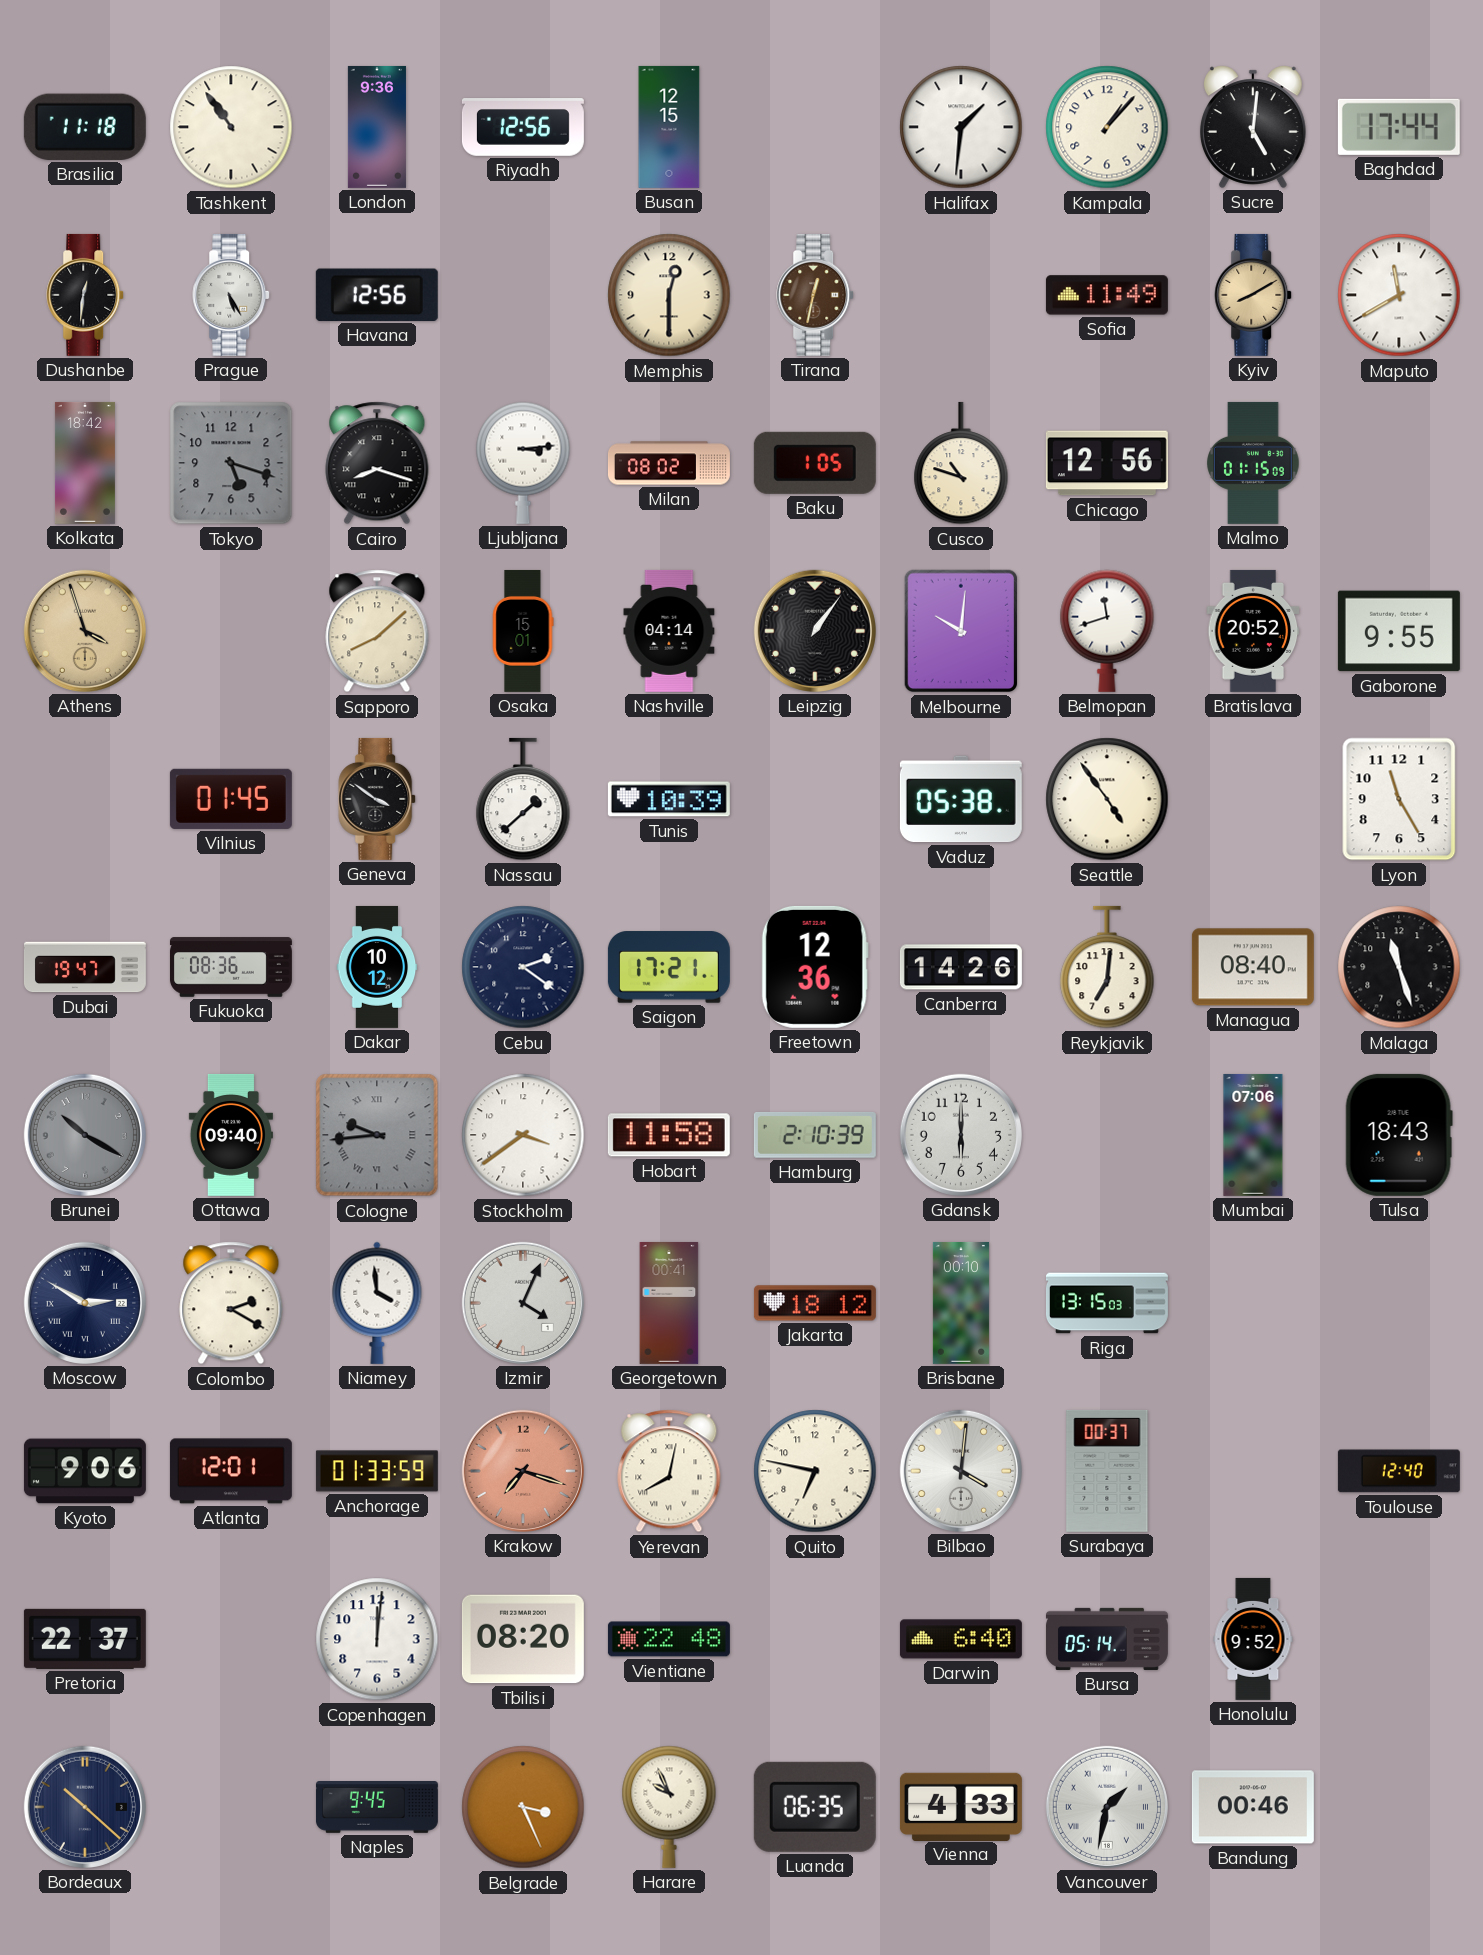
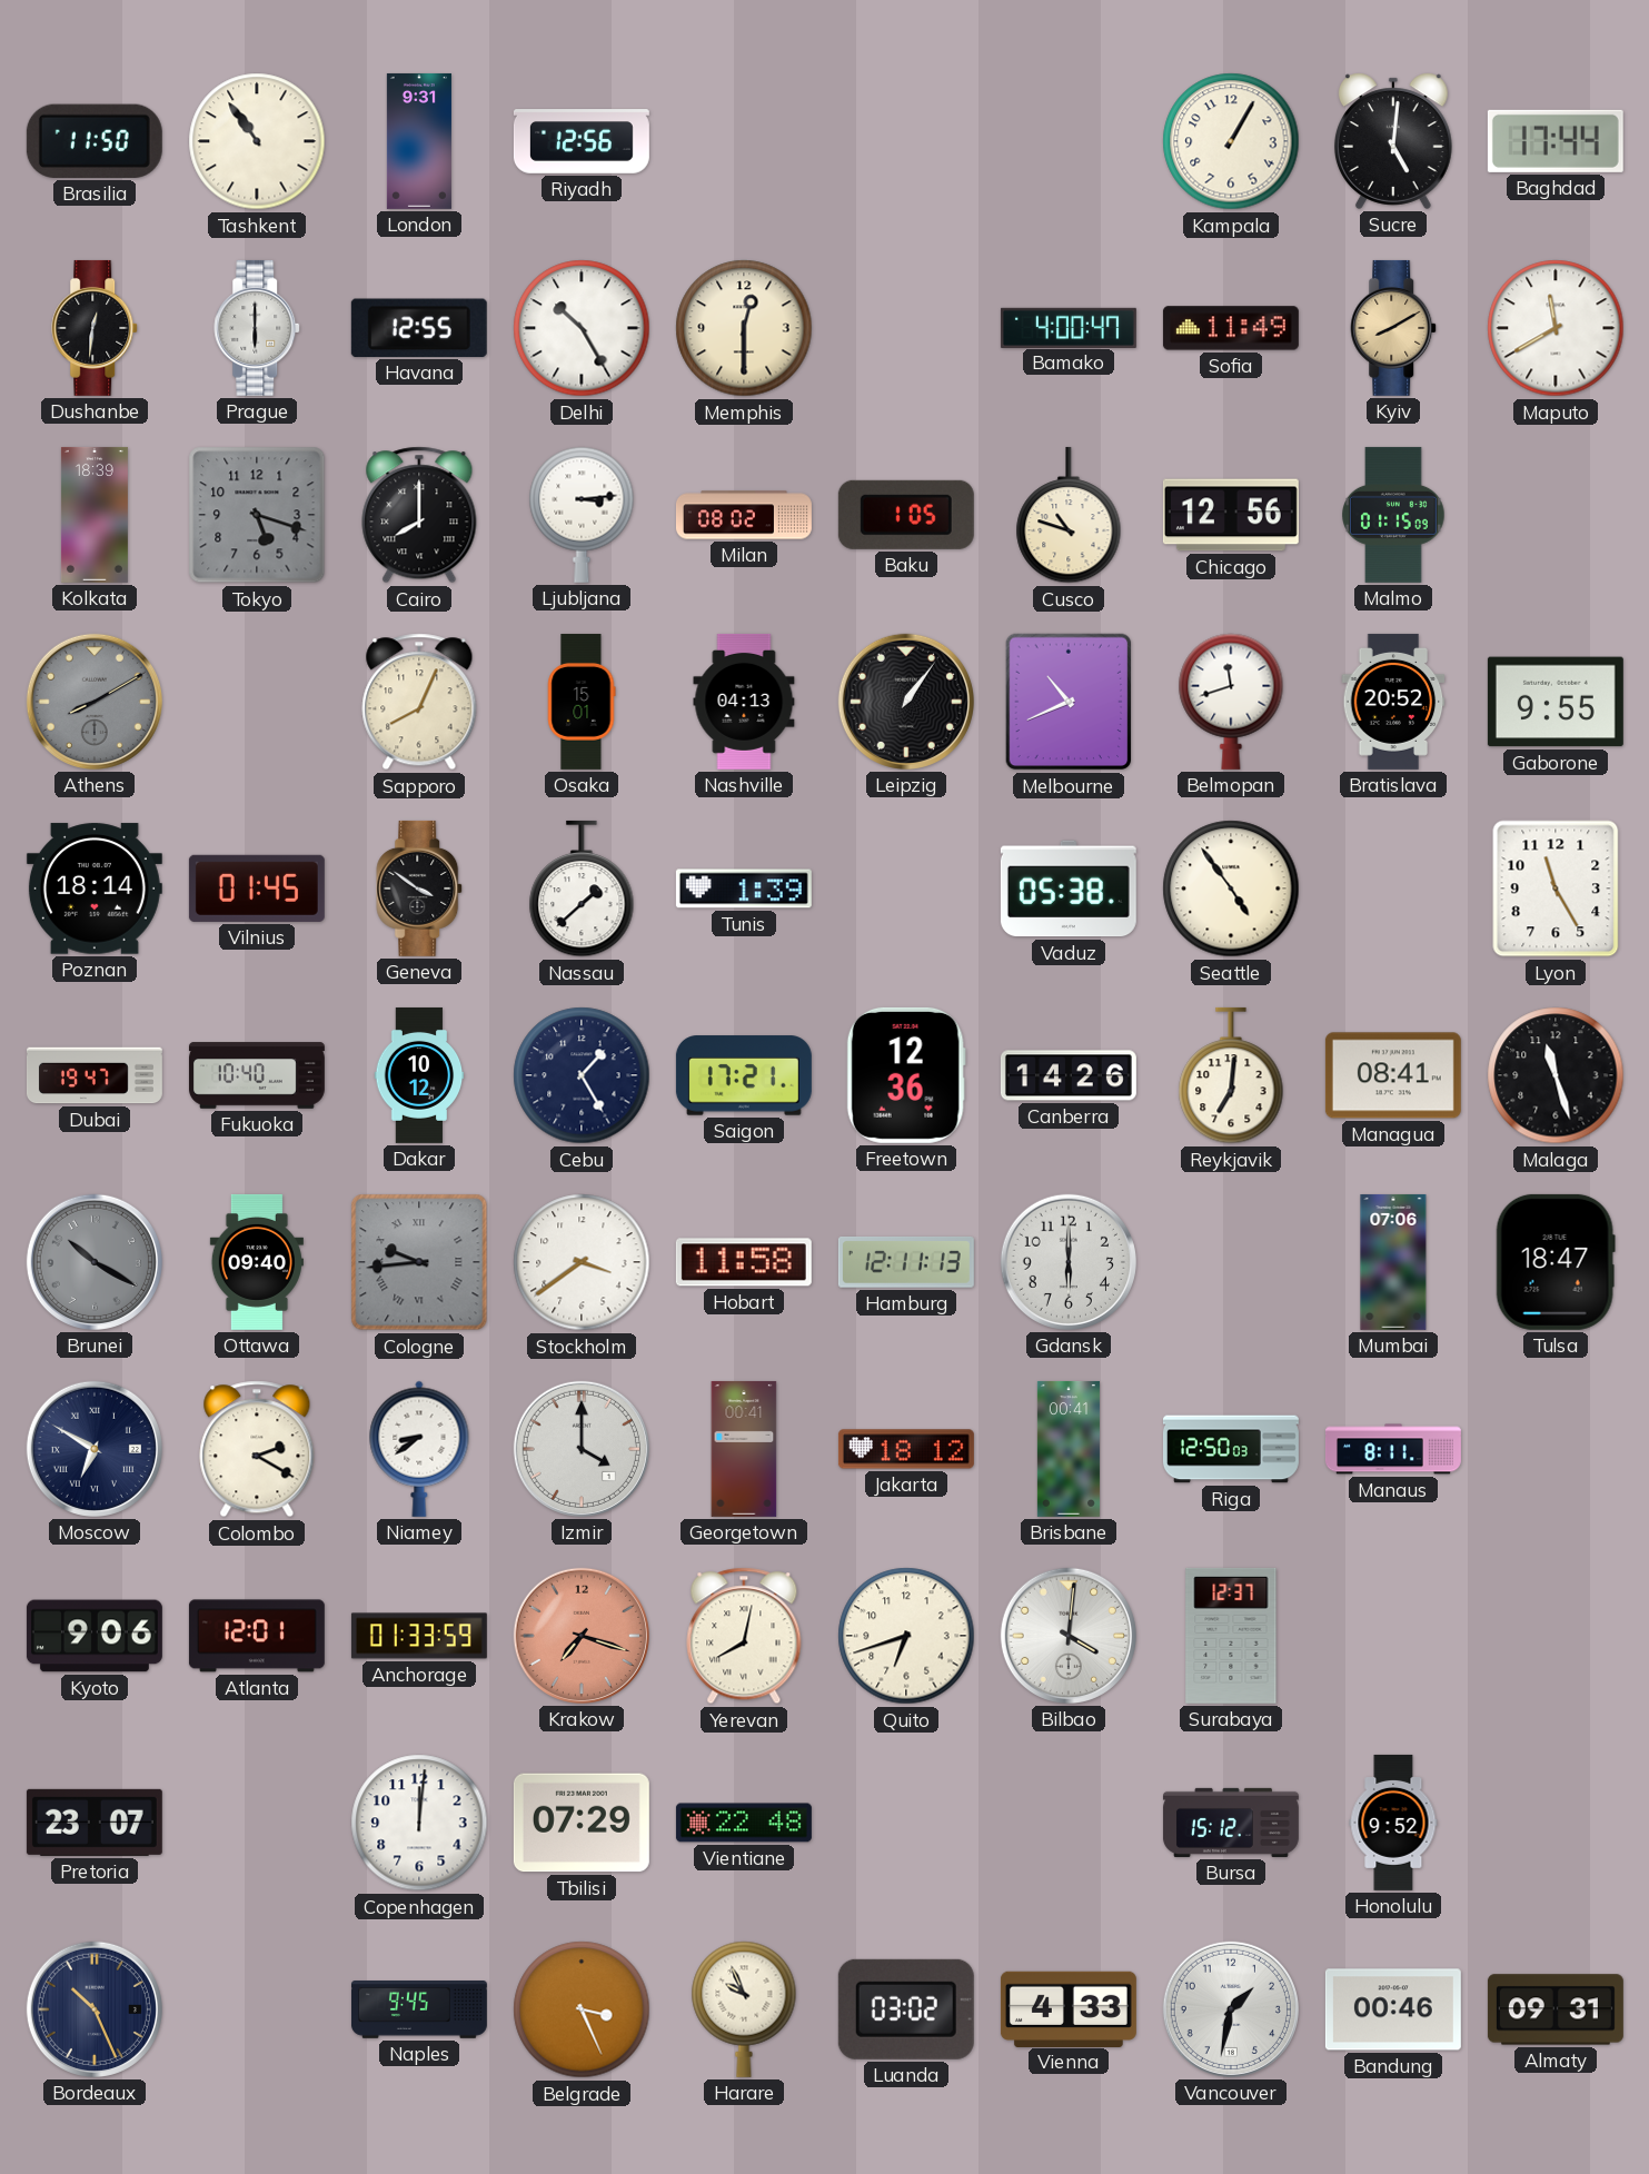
Brasilia: 11:18 -> 11:50
London: 9:36 -> 9:31
Busan: 12:15 -> none
Halifax: 1:31 -> none
Kampala: 1:07 -> 1:05
Prague: 5:25 -> 6:00
Havana: 12:56 -> 12:55
Delhi: none -> 10:25
Tirana: 12:32 -> none
Bamako: none -> 4:00
Kolkata: 18:42 -> 18:39
Cairo: 8:18 -> 8:00
Athens: 3:57 -> 8:10
Athens dial: champagne -> grey
Sapporo: 8:08 -> 8:04
Nashville: 04:14 -> 04:13
Melbourne: 10:01 -> 10:41
Poznan: none -> 18:14
Tunis: 10:39 -> 1:39
Fukuoka: 08:36 -> 10:40
Cebu: 2:21 -> 1:25
Managua: 08:40 -> 08:41
Hamburg: 2:10 -> 12:11
Tulsa: 18:43 -> 18:47
Moscow: 2:50 -> 6:50
Niamey: 3:59 -> 8:39
Izmir: 4:04 -> 4:00
Brisbane: 00:10 -> 00:41
Riga: 13:15 -> 12:50
Manaus: none -> 8:11
Quito: 6:47 -> 6:42
Surabaya: 00:37 -> 12:37
Toulouse: 12:40 -> none
Pretoria: 22:37 -> 23:07
Tbilisi: 08:20 -> 07:29
Darwin: 6:40 -> none
Bursa: 05:14 -> 15:12
Bordeaux: 10:22 -> 10:26
Luanda: 06:35 -> 03:02
Vancouver numerals: Roman -> Arabic
Almaty: none -> 09:31
